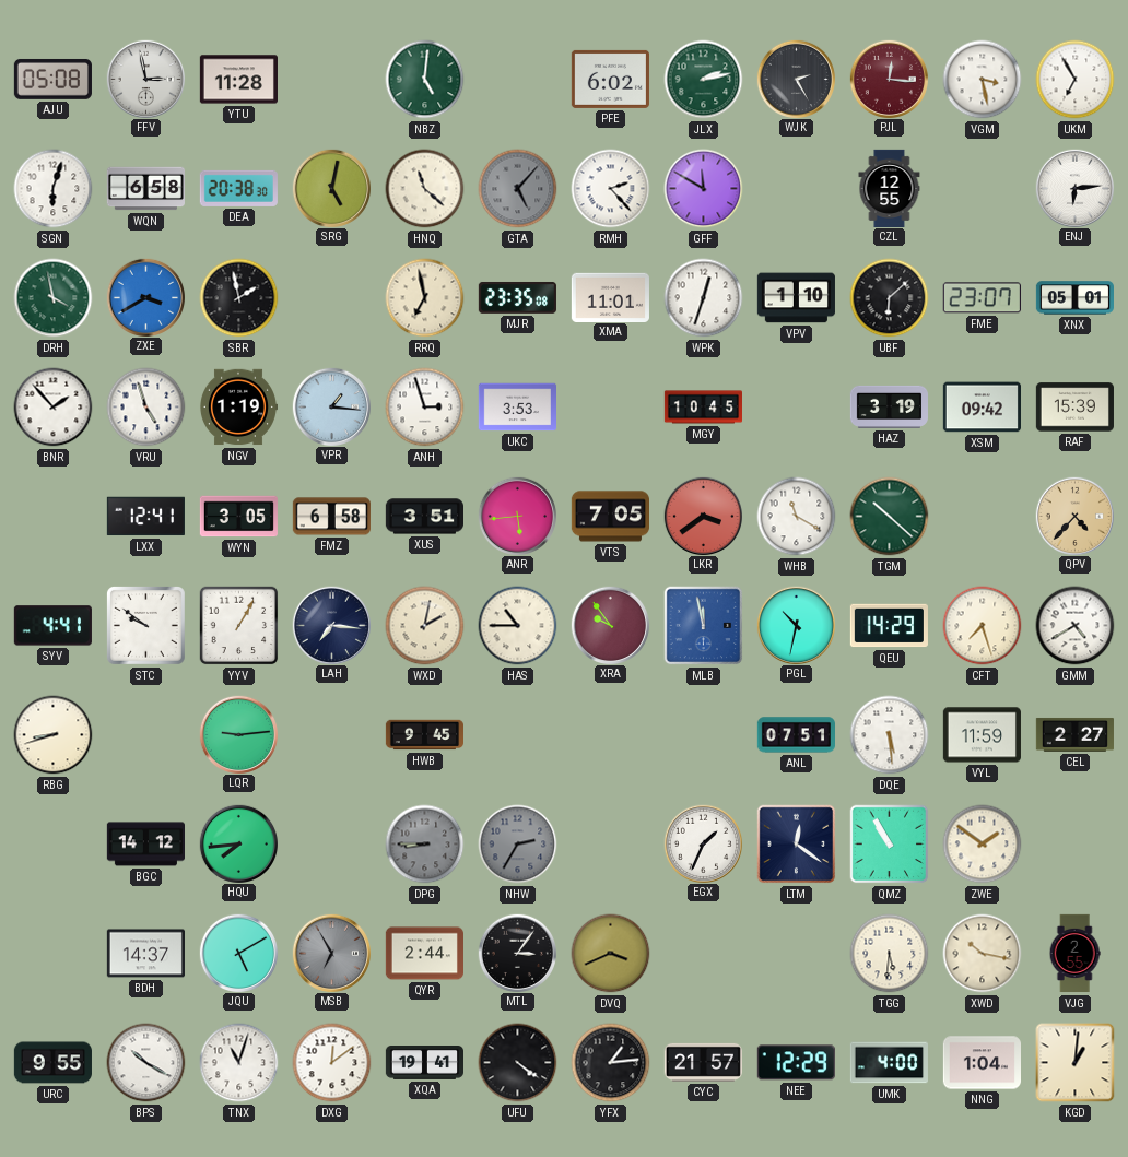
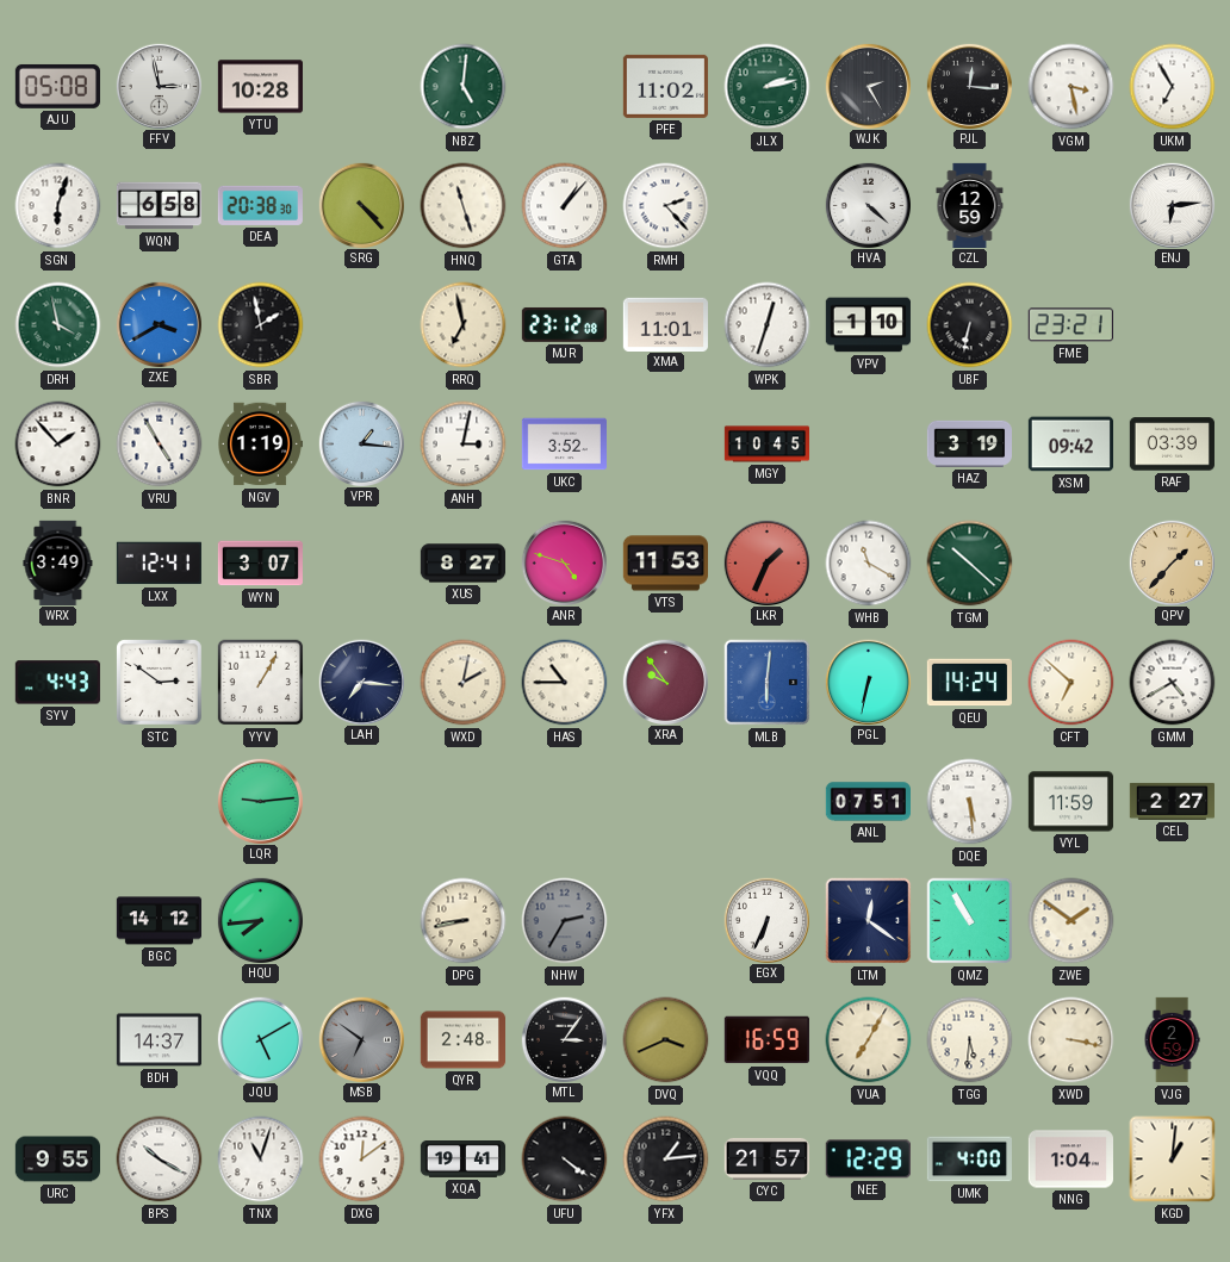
YTU: 11:28 -> 10:28
PFE: 6:02 -> 11:02
PJL dial: burgundy -> black
SRG: 5:02 -> 4:23
HNQ: 11:22 -> 11:27
GTA: 5:07 -> 1:07
GTA dial: grey -> white
GFF: 11:50 -> none
HVA: none -> 4:22
CZL: 12:55 -> 12:59
MJR: 23:35 -> 23:12
UBF: 6:08 -> 6:32
FME: 23:07 -> 23:21
XNX: 05:01 -> none
VRU: 4:57 -> 4:55
ANH: 2:57 -> 3:02
UKC: 3:53 -> 3:52
RAF: 15:39 -> 03:39
WRX: none -> 3:49
WYN: 3:05 -> 3:07
FMZ: 6:58 -> none
XUS: 3:51 -> 8:27
ANR: 5:44 -> 4:48
VTS: 7:05 -> 11:53
LKR: 3:39 -> 1:34
QPV: 4:37 -> 1:37
SYV: 4:41 -> 4:43
STC: 9:51 -> 2:51
MLB: 11:58 -> 6:01
PGL: 10:32 -> 6:32
QEU: 14:29 -> 14:24
CFT: 7:27 -> 6:52
RBG: 8:42 -> none
HWB: 9:45 -> none
DPG: 8:45 -> 8:43
DPG dial: grey -> cream
EGX: 1:34 -> 6:34
MSB: 6:55 -> 6:51
QYR: 2:44 -> 2:48
VQQ: none -> 16:59
VUA: none -> 7:05
XWD: 10:17 -> 3:17
VJG: 2:55 -> 2:59
